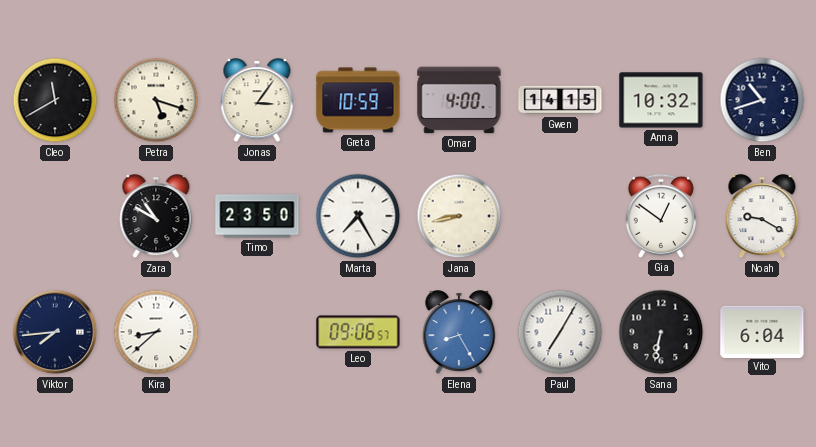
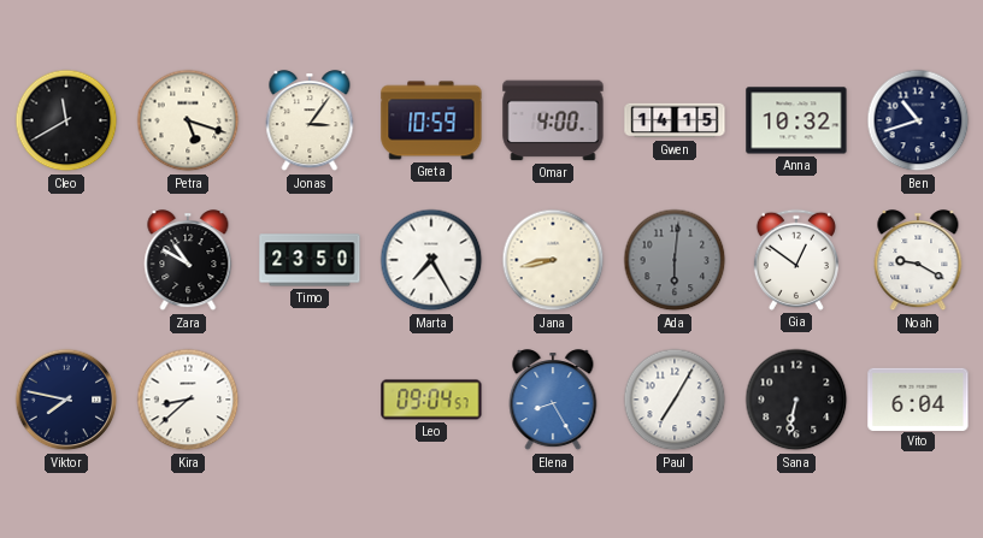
Ada: none -> 6:01
Viktor: 7:44 -> 7:47
Leo: 09:06 -> 09:04
